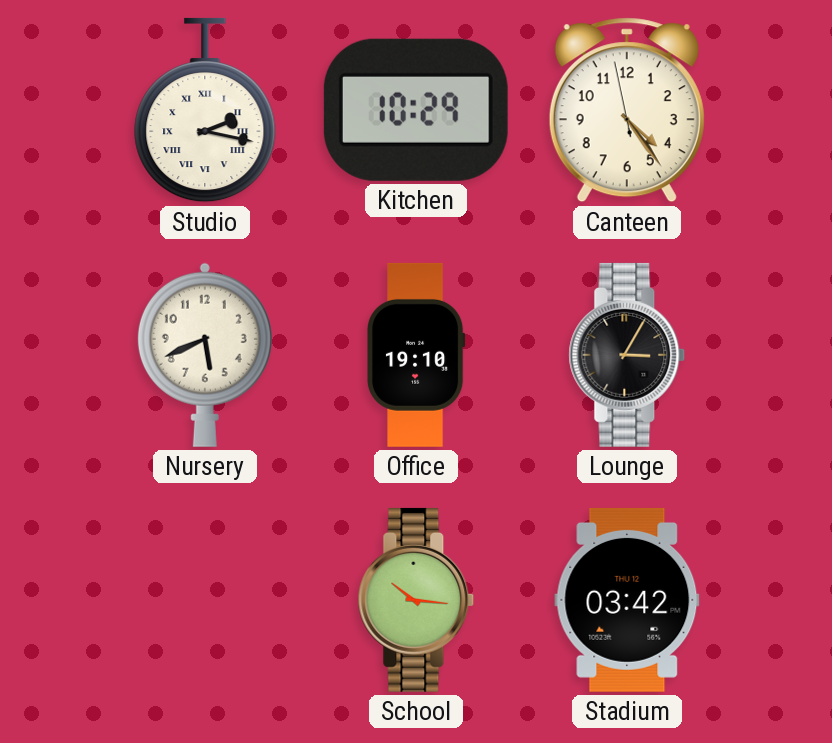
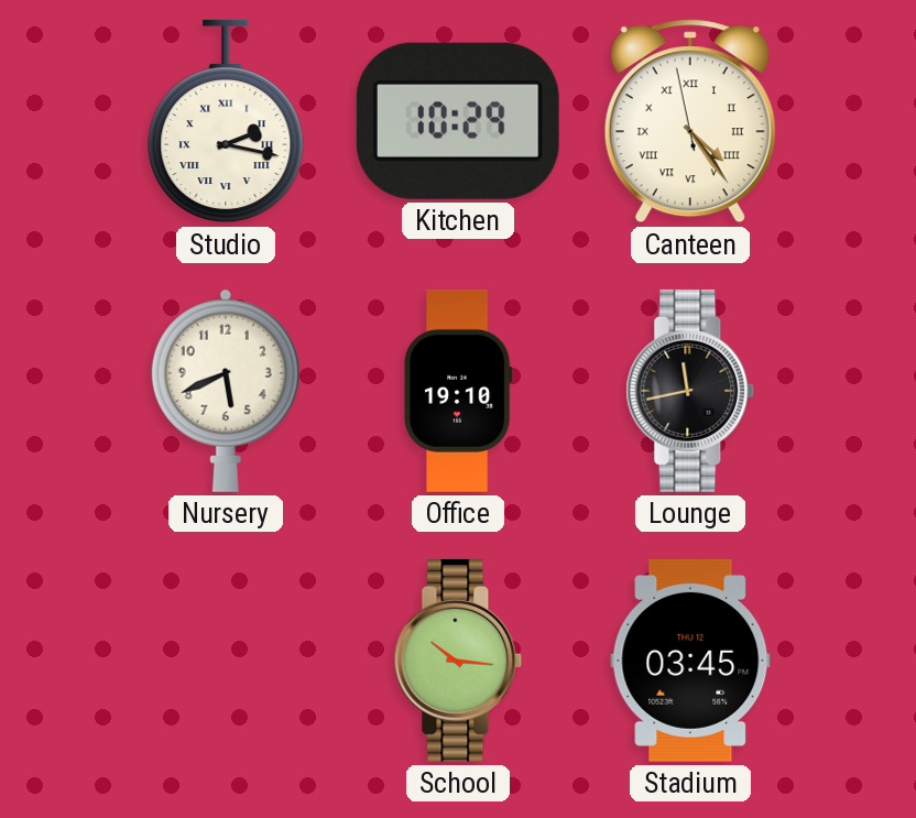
Canteen numerals: Arabic -> Roman
Lounge: 3:05 -> 11:43
Stadium: 03:42 -> 03:45
